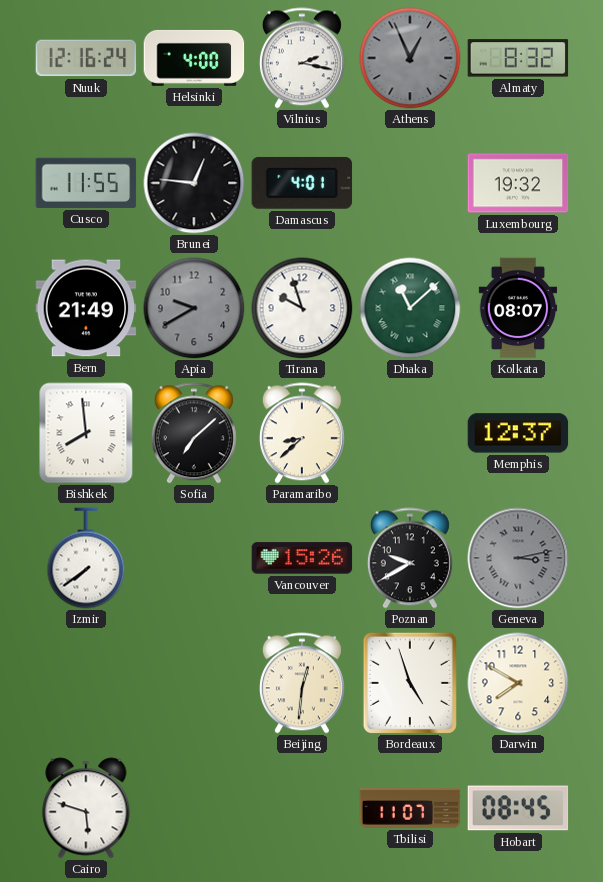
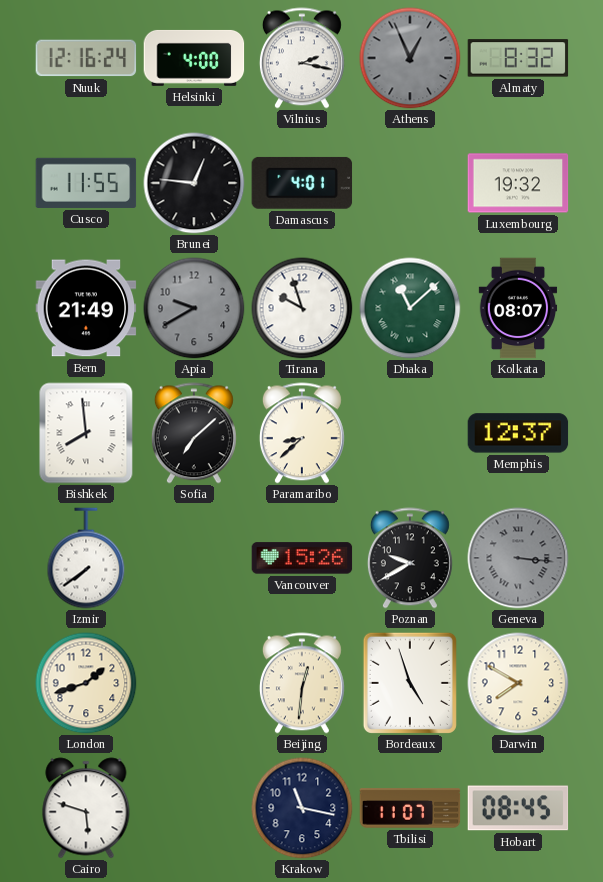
Geneva: 3:13 -> 3:16
London: none -> 1:42
Krakow: none -> 11:17
